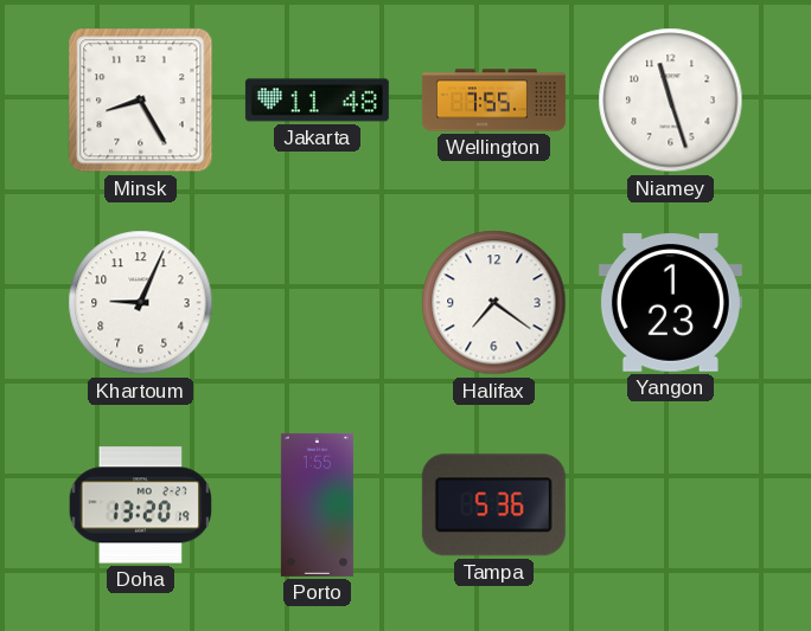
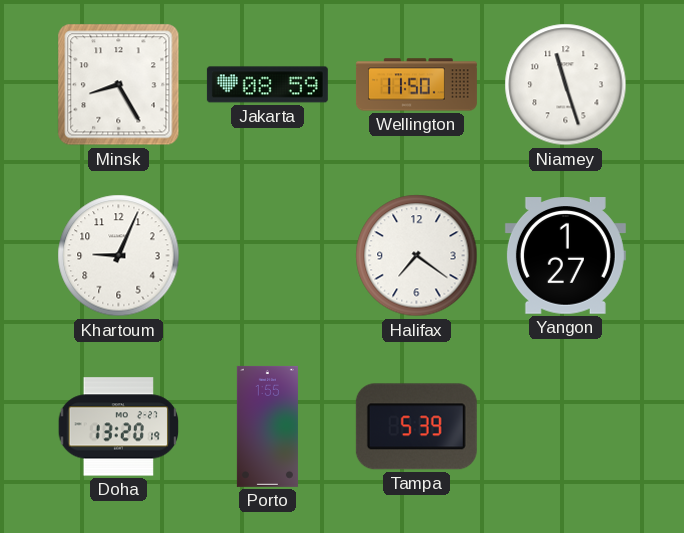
Jakarta: 11:48 -> 08:59
Wellington: 7:55 -> 11:50
Yangon: 1:23 -> 1:27
Tampa: 5:36 -> 5:39
